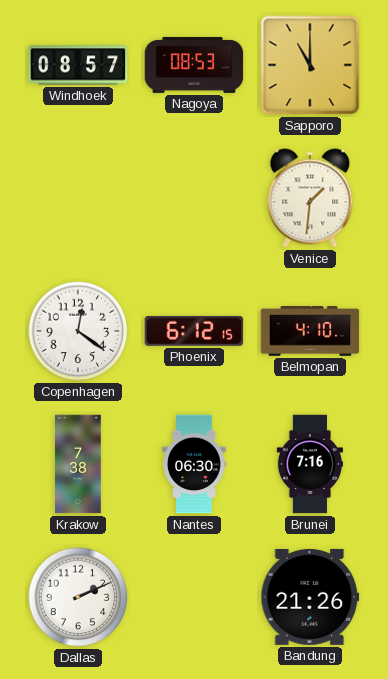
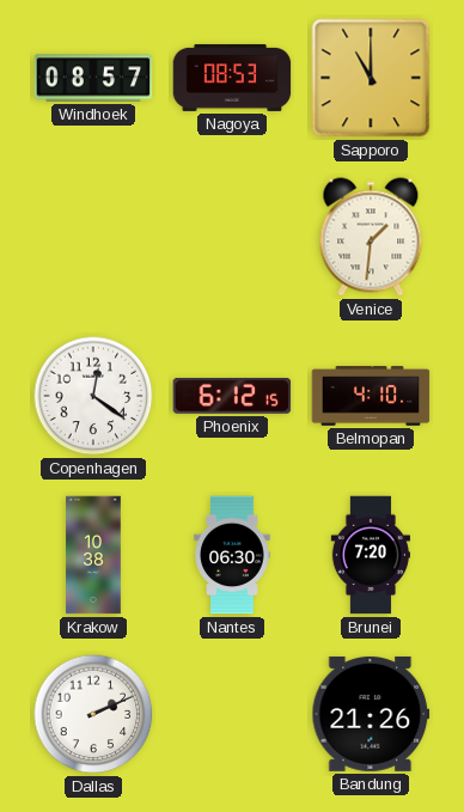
Krakow: 7:38 -> 10:38
Brunei: 7:16 -> 7:20
